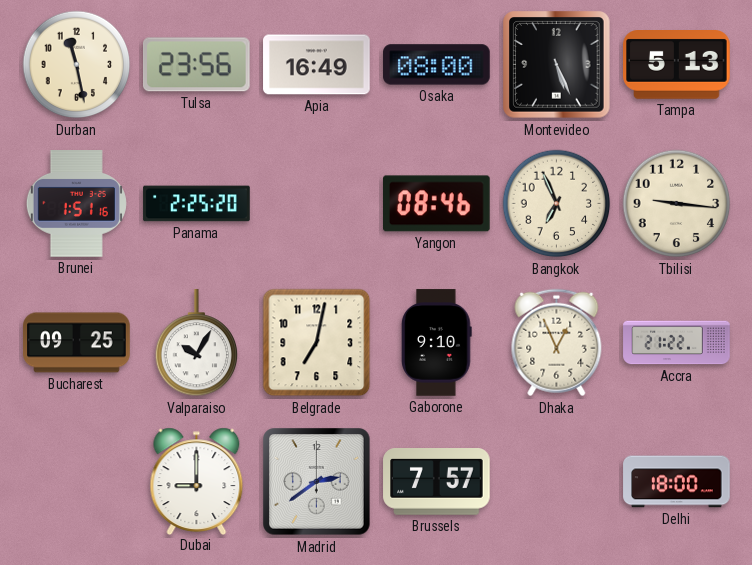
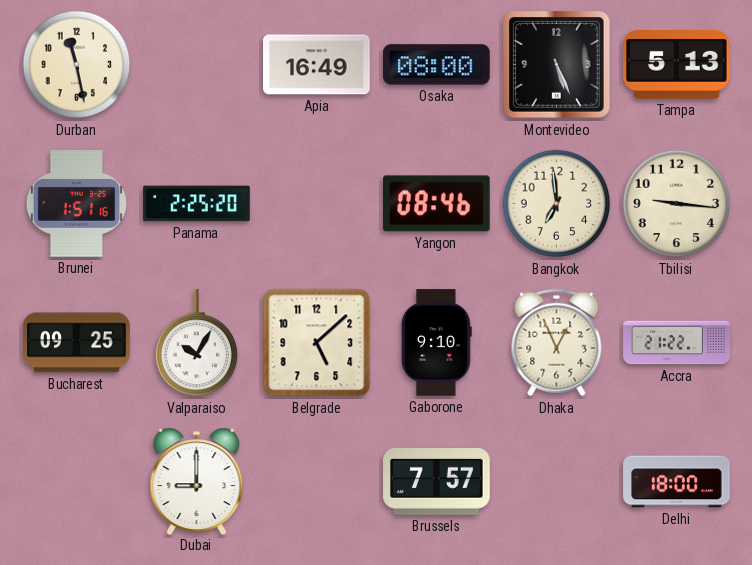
Tulsa: 23:56 -> none
Bangkok: 6:56 -> 6:59
Belgrade: 7:02 -> 5:08
Madrid: 2:39 -> none
